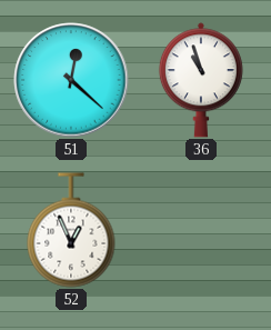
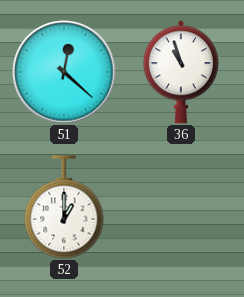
52: 12:56 -> 1:00
